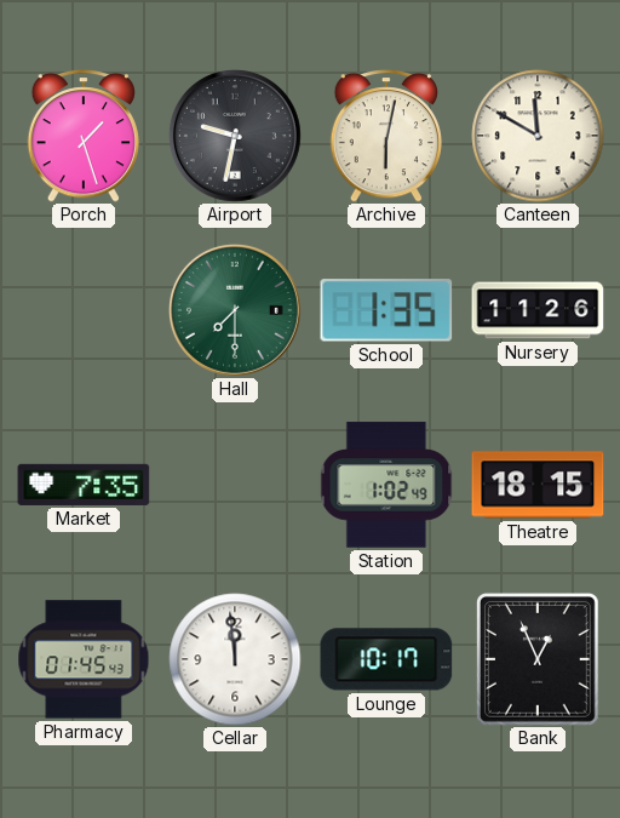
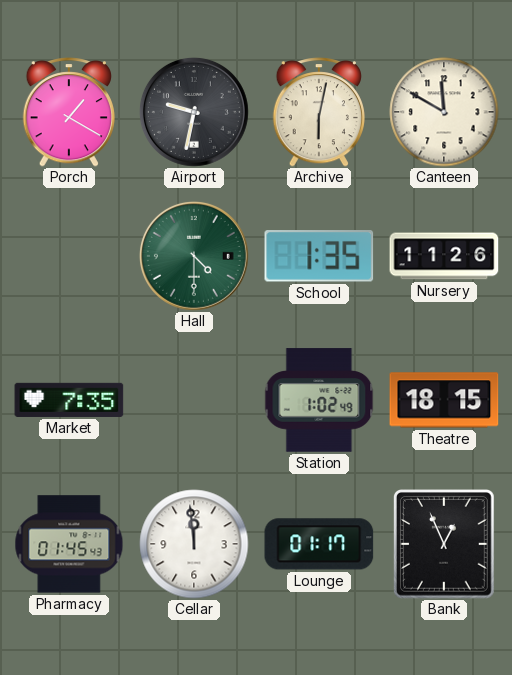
Porch: 1:27 -> 1:20
Hall: 7:30 -> 4:30
Lounge: 10:17 -> 01:17
